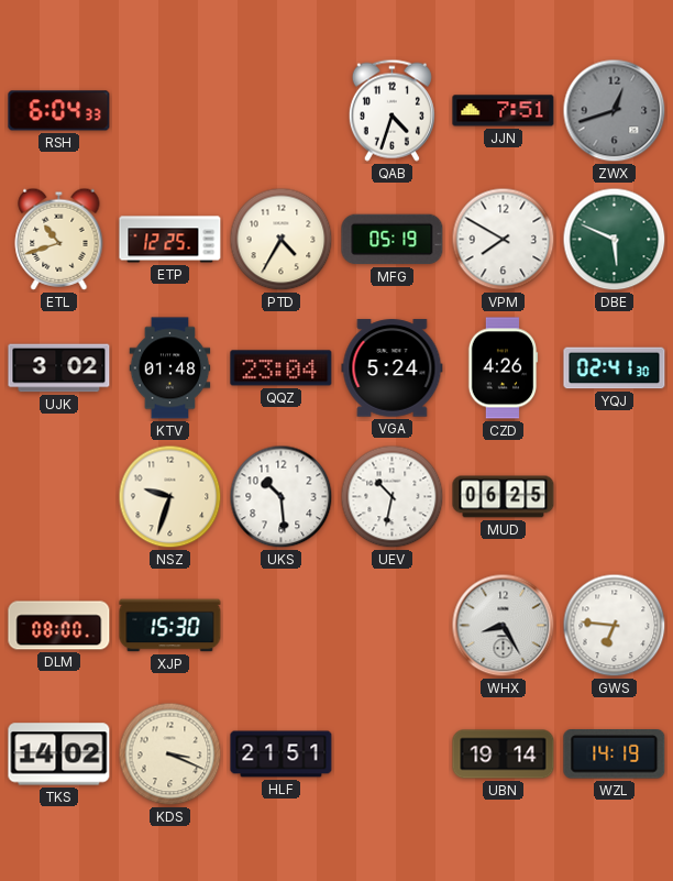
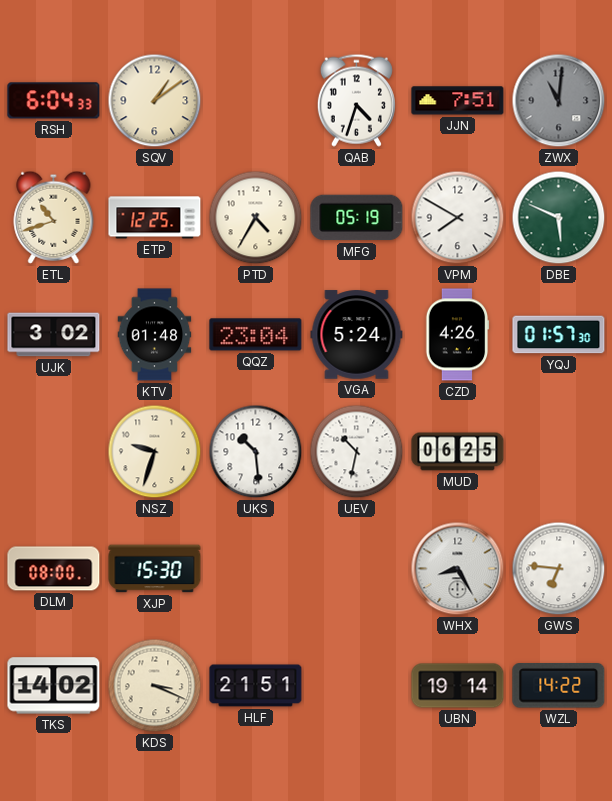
SQV: none -> 1:09
ZWX: 12:42 -> 11:01
YQJ: 02:41 -> 01:57
WZL: 14:19 -> 14:22
